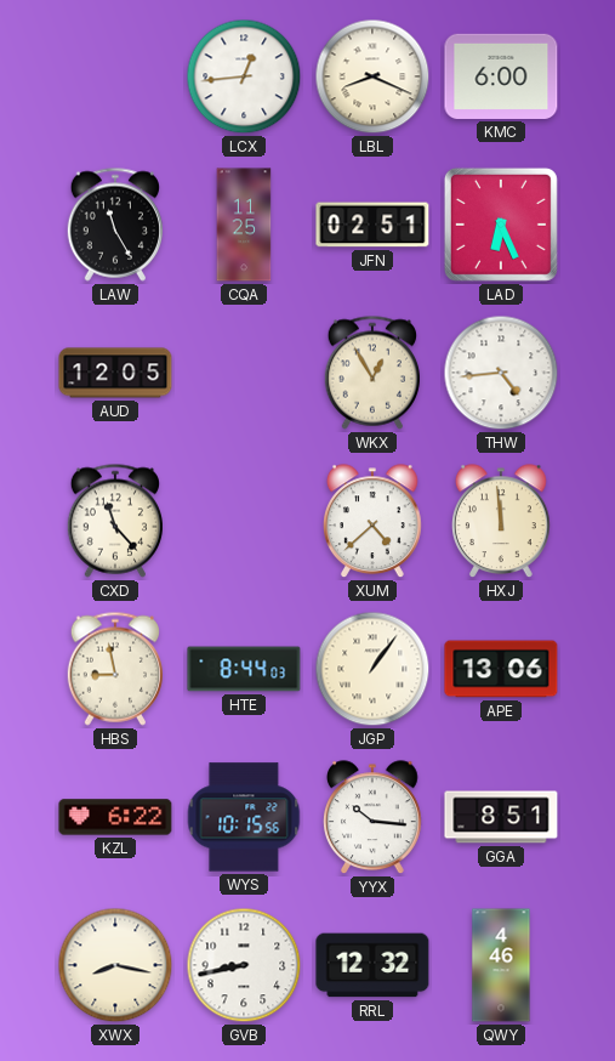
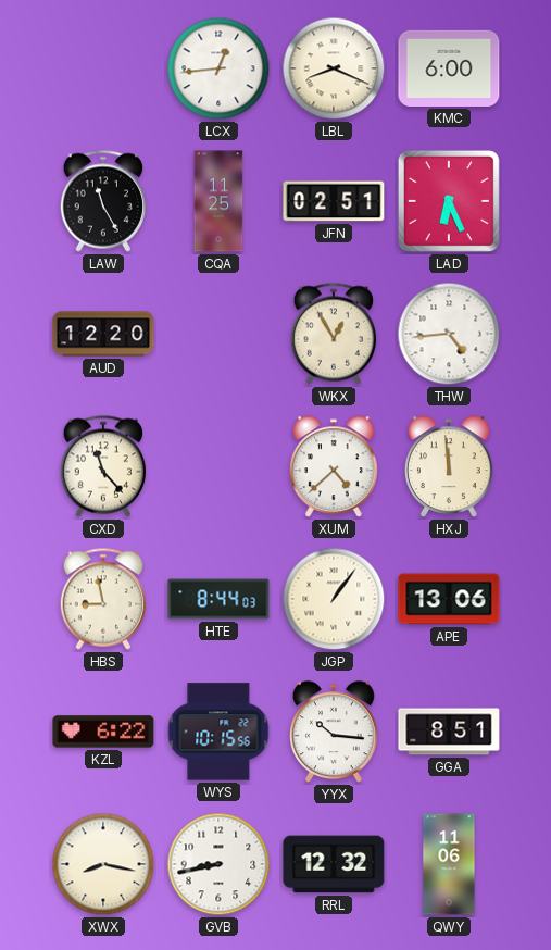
AUD: 12:05 -> 12:20
QWY: 4:46 -> 11:06
